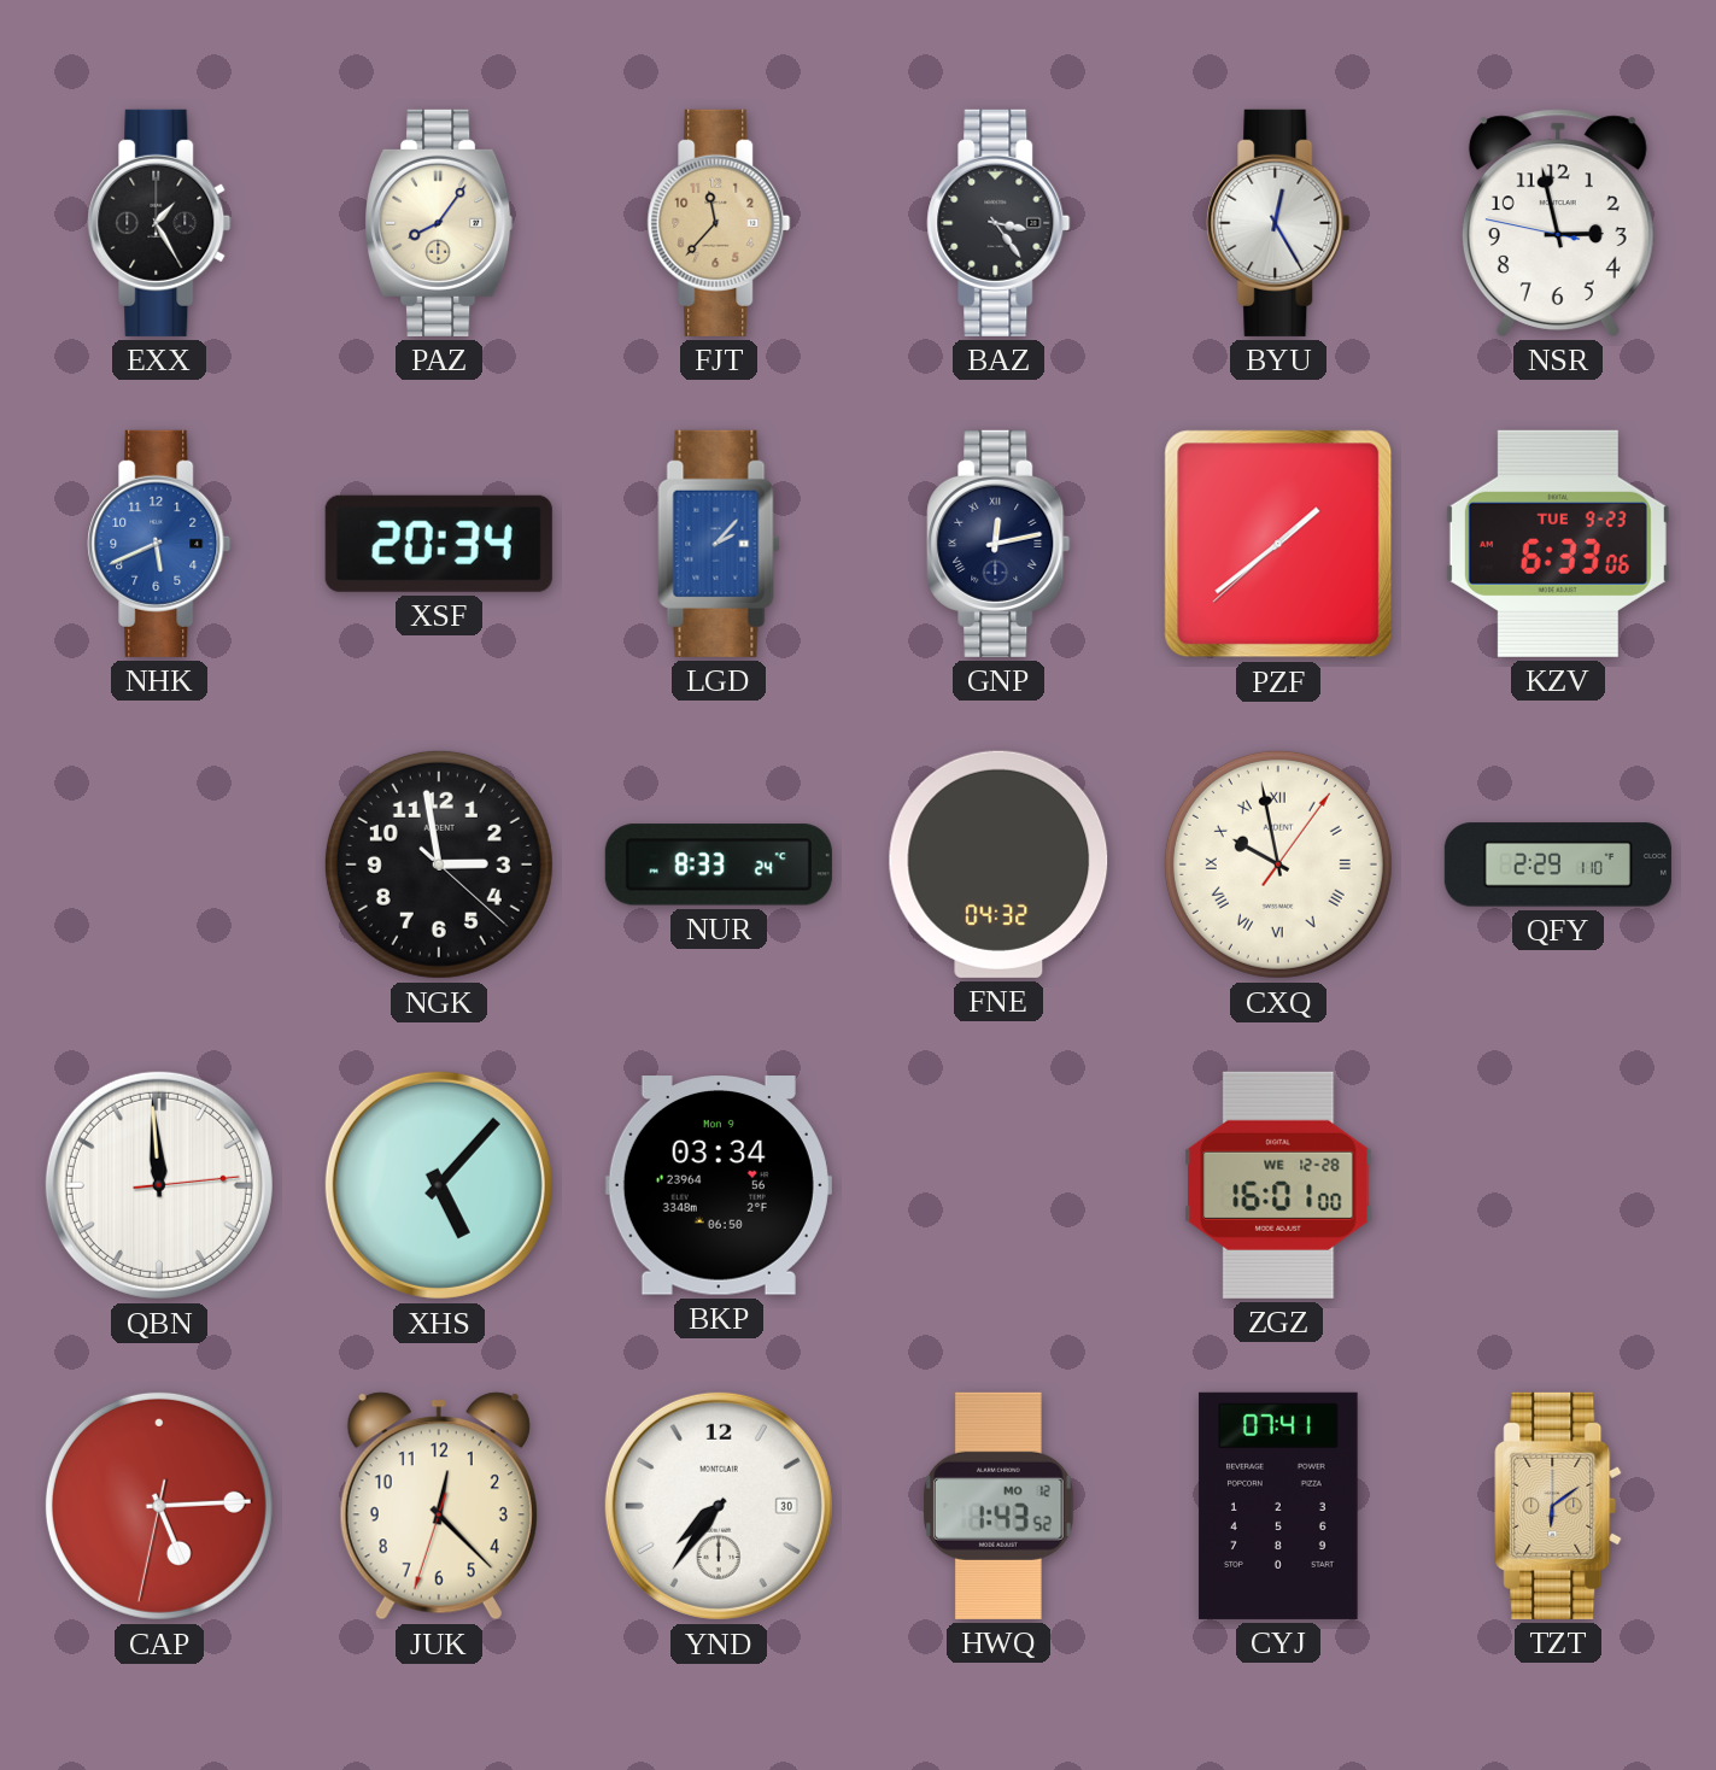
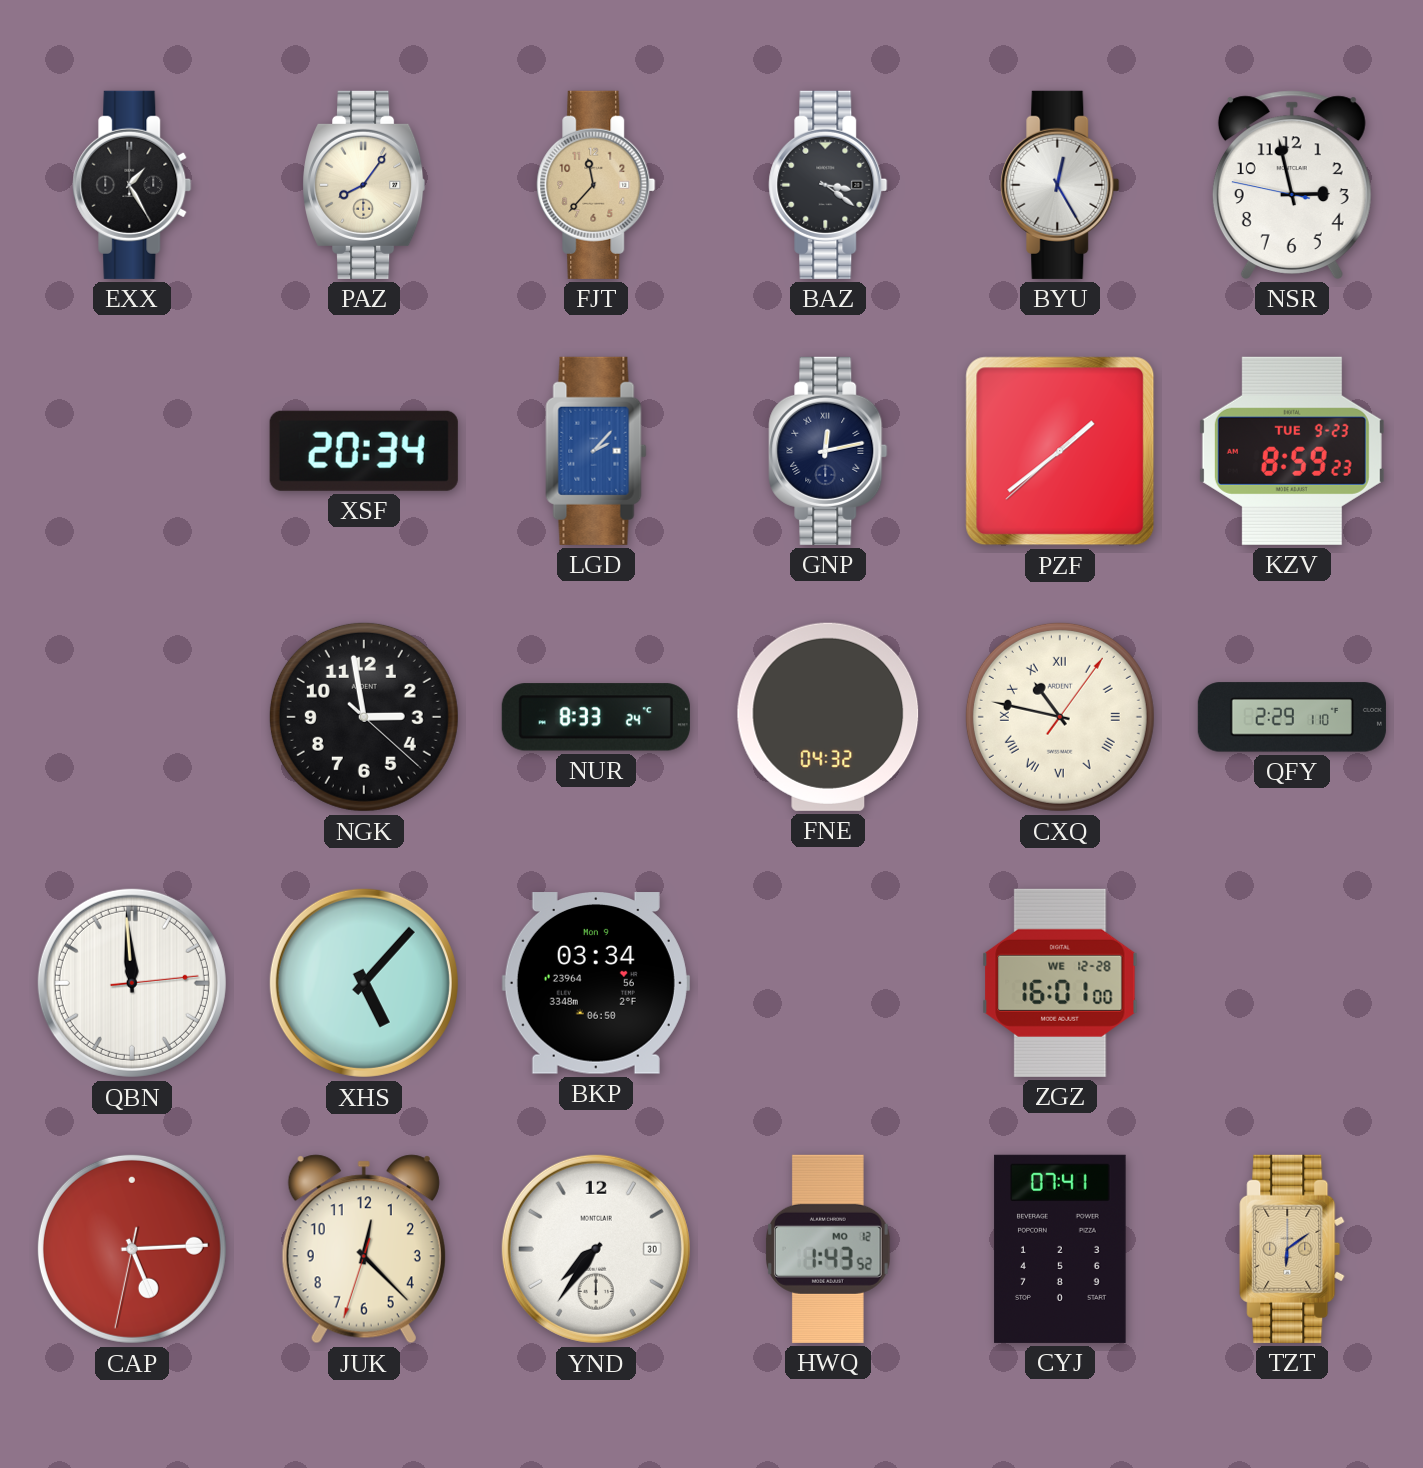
BAZ: 3:24 -> 3:21
NHK: 5:41 -> none
KZV: 6:33 -> 8:59
CXQ: 9:58 -> 10:47
